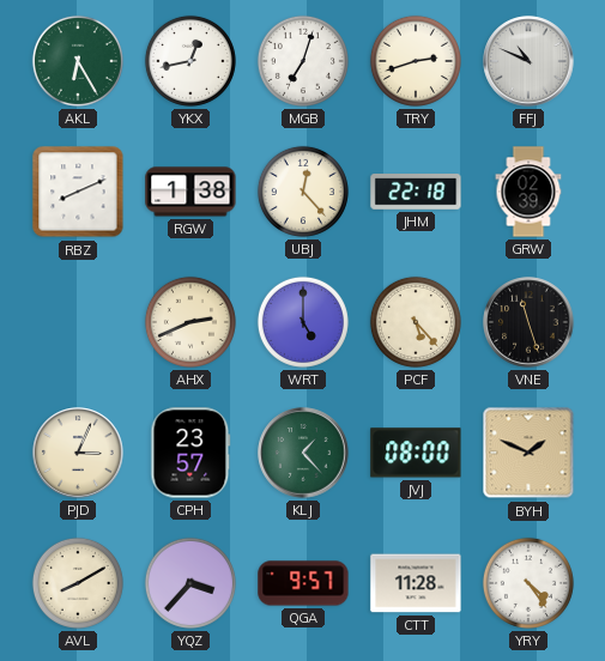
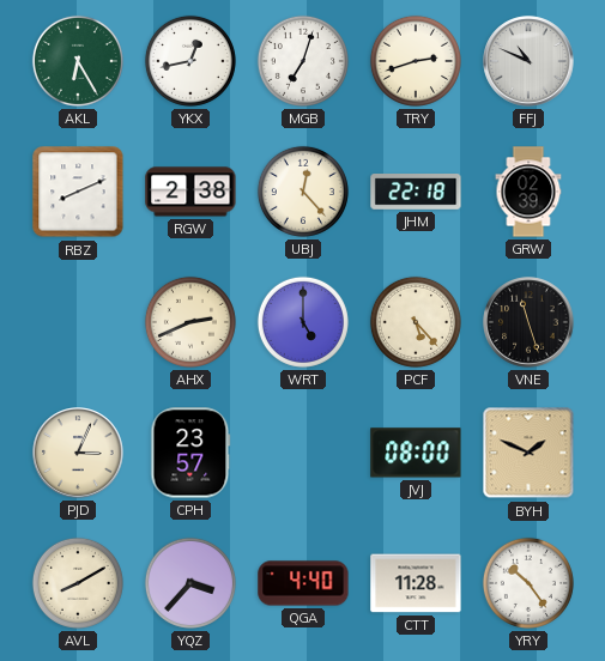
RGW: 1:38 -> 2:38
KLJ: 1:23 -> none
QGA: 9:57 -> 4:40
YRY: 4:24 -> 10:24
